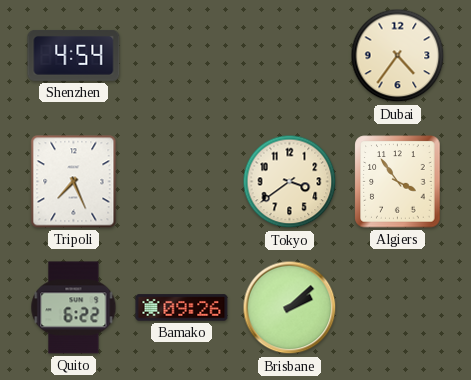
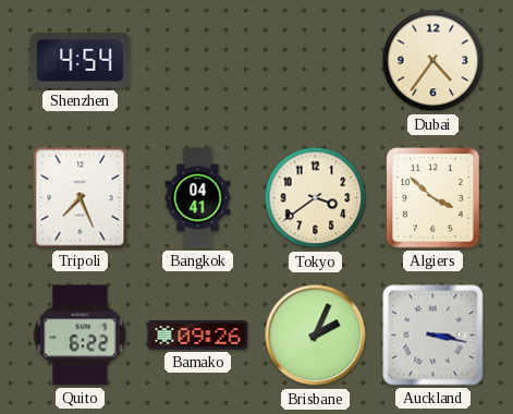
Bangkok: none -> 04:41
Algiers: 3:54 -> 3:52
Brisbane: 2:08 -> 2:04
Auckland: none -> 3:17
